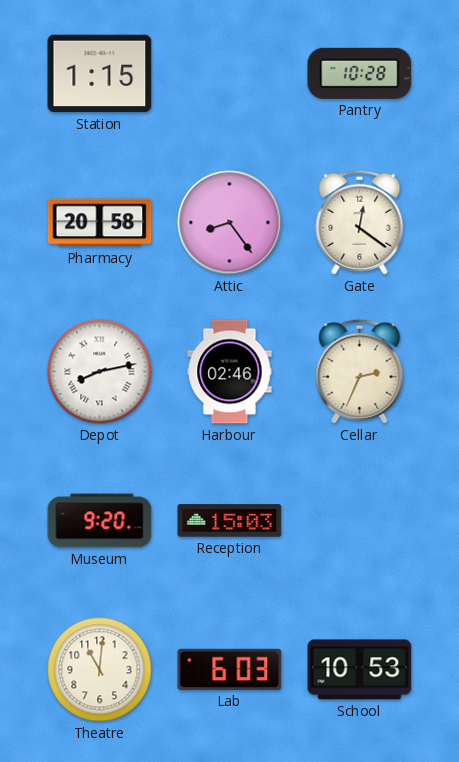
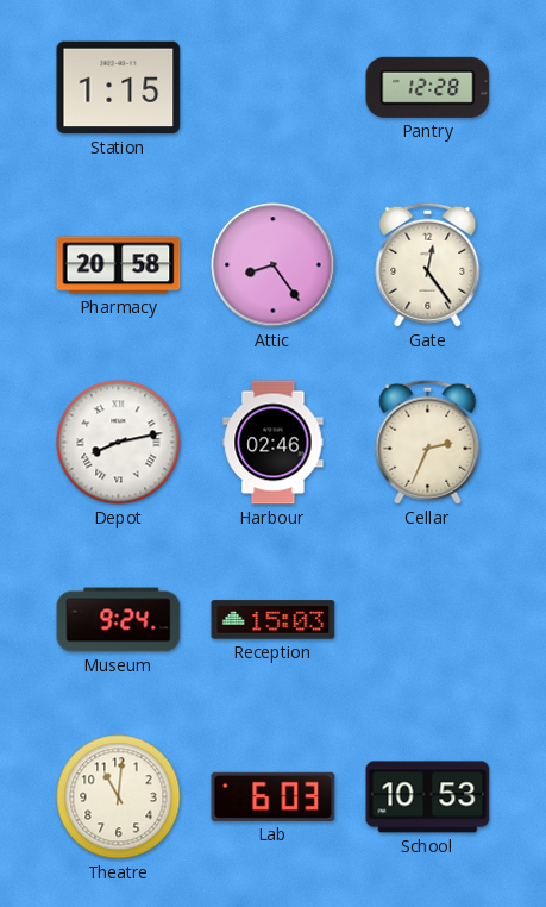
Pantry: 10:28 -> 12:28
Gate: 12:21 -> 12:24
Museum: 9:20 -> 9:24
